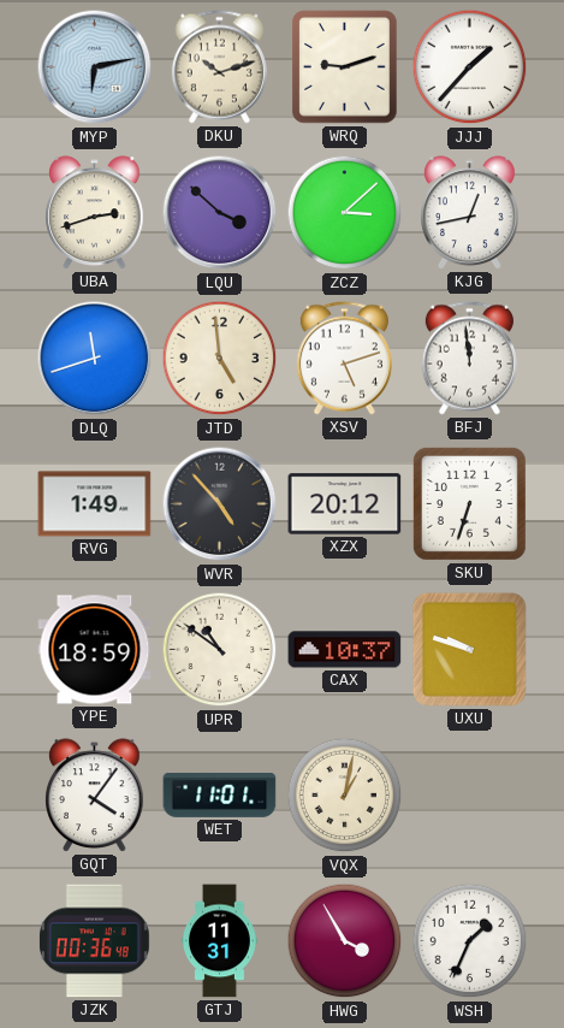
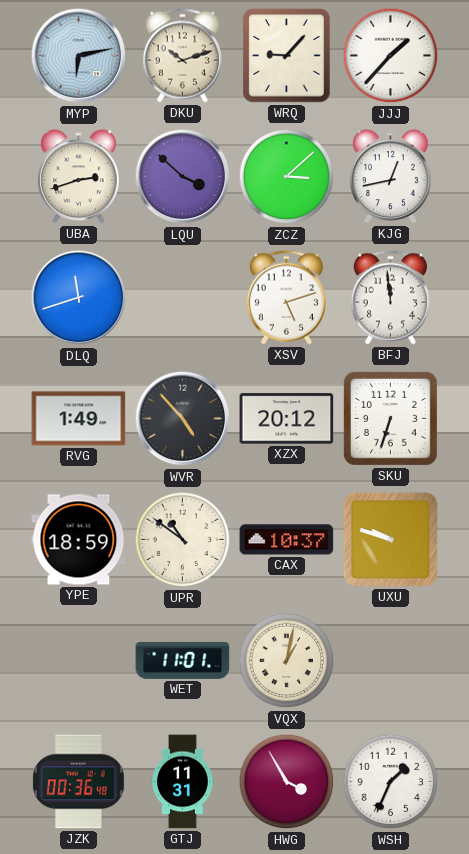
WRQ: 9:12 -> 9:07
JTD: 4:59 -> none
GQT: 4:06 -> none
